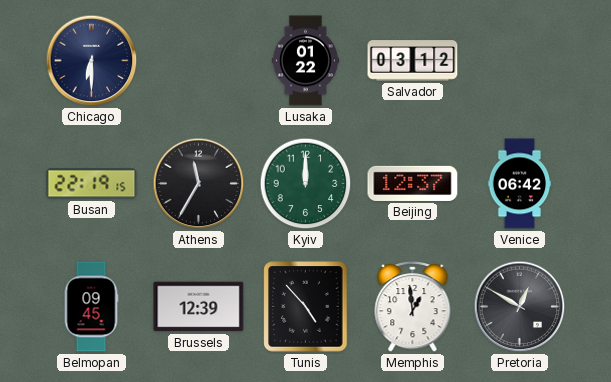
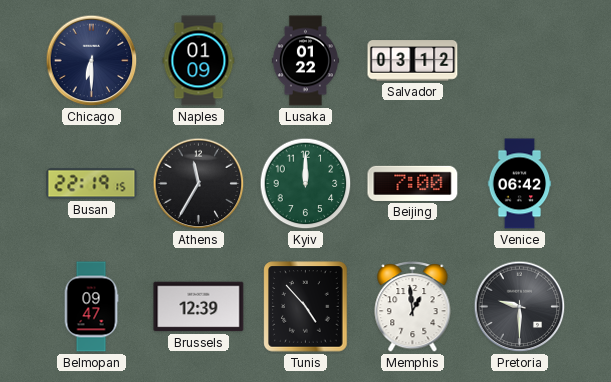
Naples: none -> 01:09
Beijing: 12:37 -> 7:00
Belmopan: 09:45 -> 09:47
Pretoria: 12:50 -> 9:30
